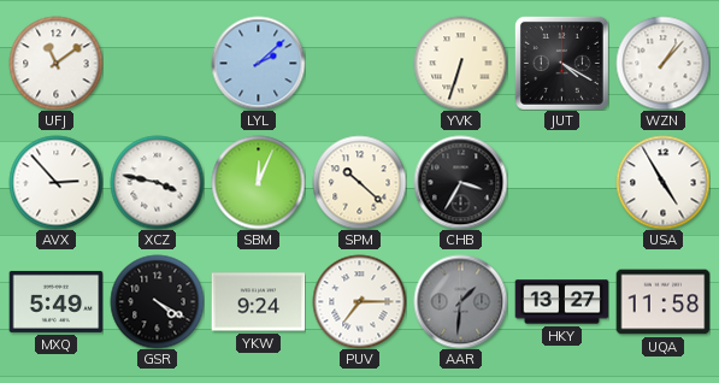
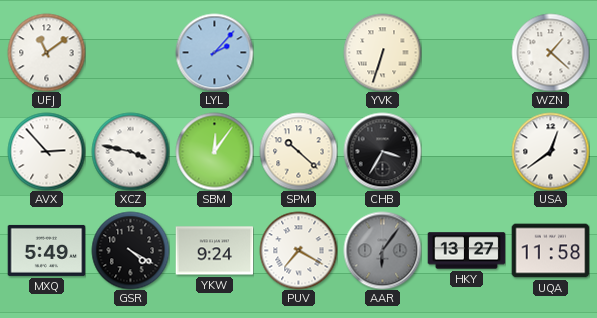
LYL: 2:08 -> 2:07
JUT: 4:20 -> none
WZN: 1:07 -> 1:22
SBM: 12:04 -> 12:06
USA: 4:55 -> 12:39
PUV: 7:15 -> 7:20
AAR: 1:31 -> 6:06
